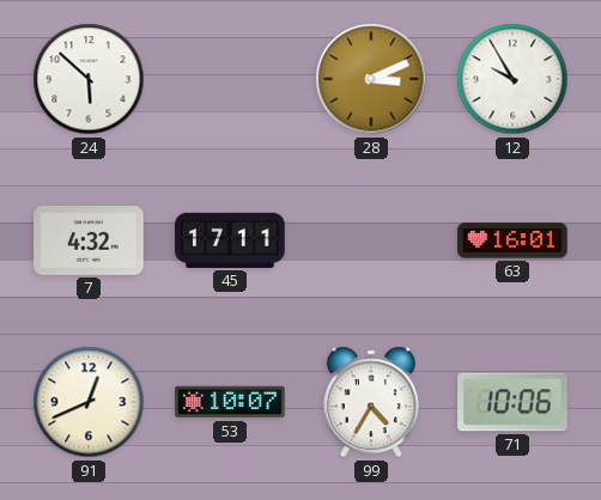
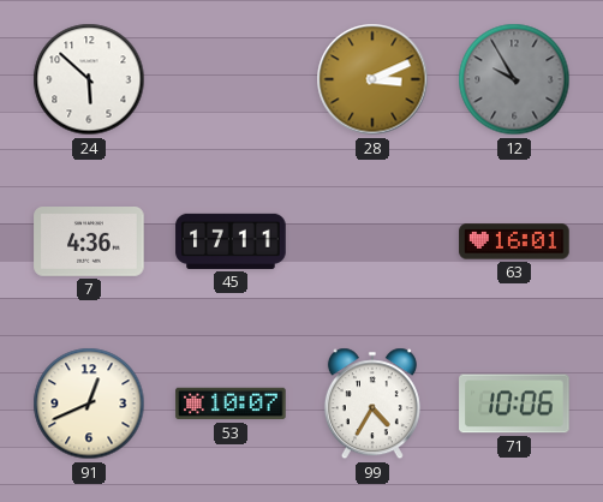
12 dial: white -> grey
7: 4:32 -> 4:36
